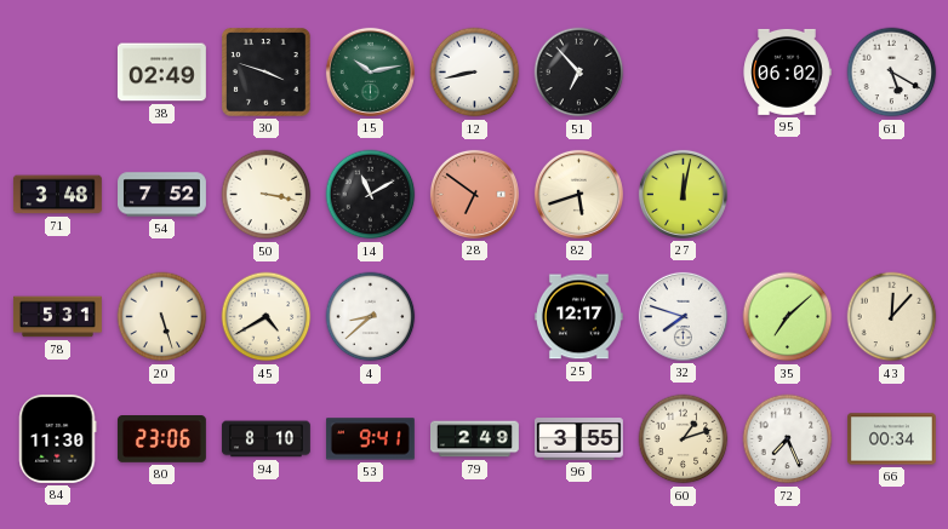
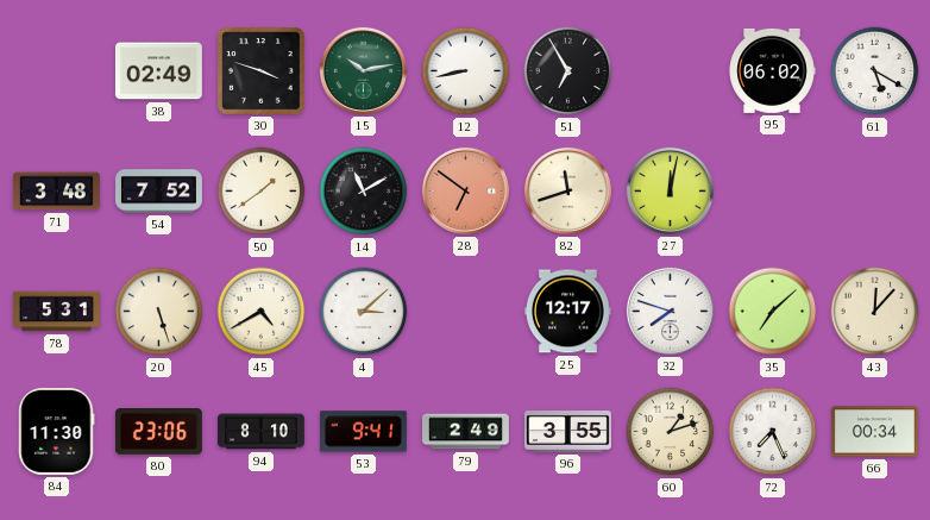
51: 6:53 -> 6:55
50: 3:17 -> 1:39
82: 5:42 -> 11:42
4: 8:38 -> 3:08
